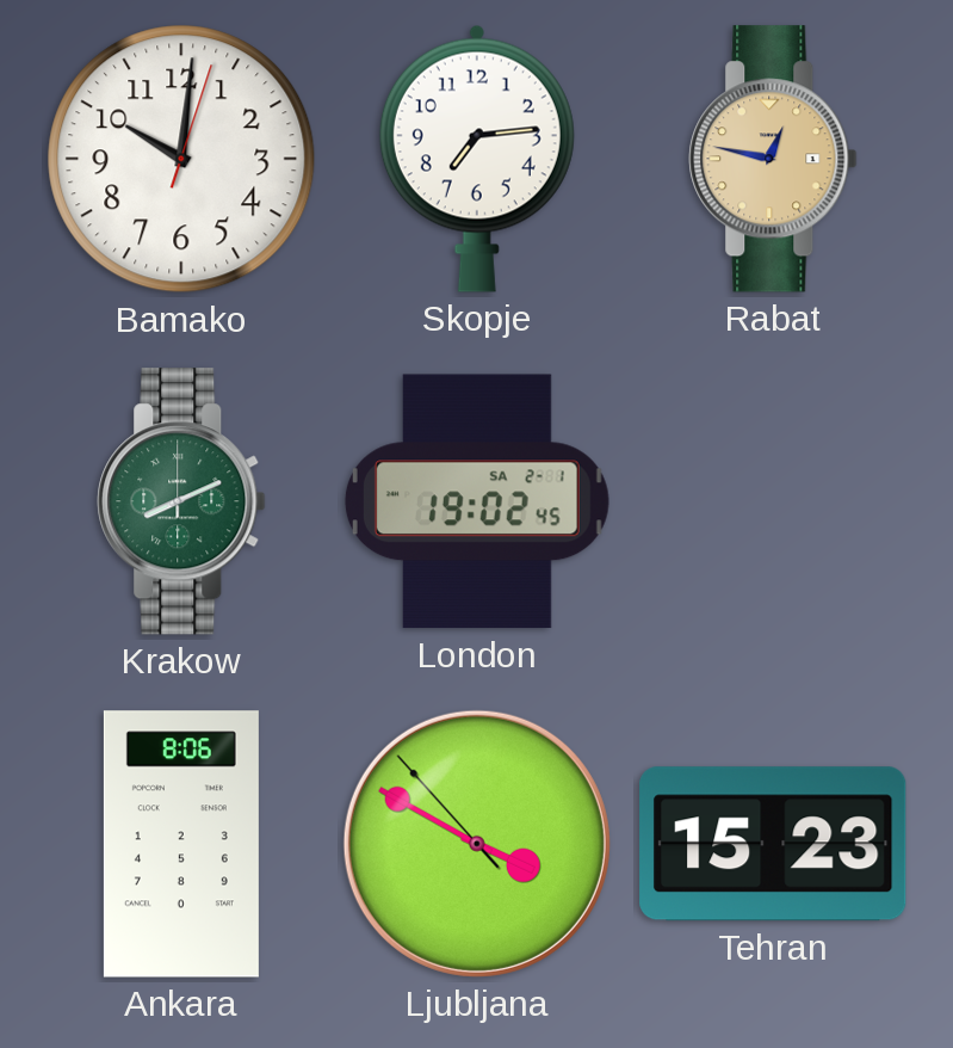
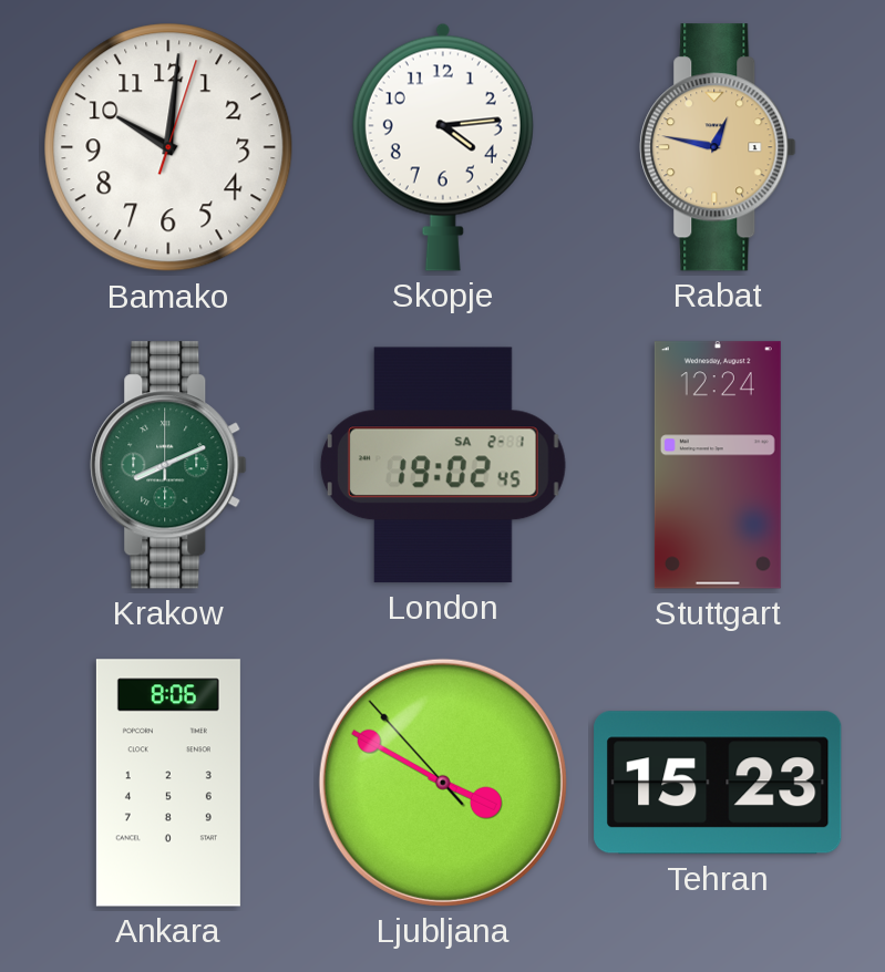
Skopje: 7:14 -> 4:14
Stuttgart: none -> 12:24
